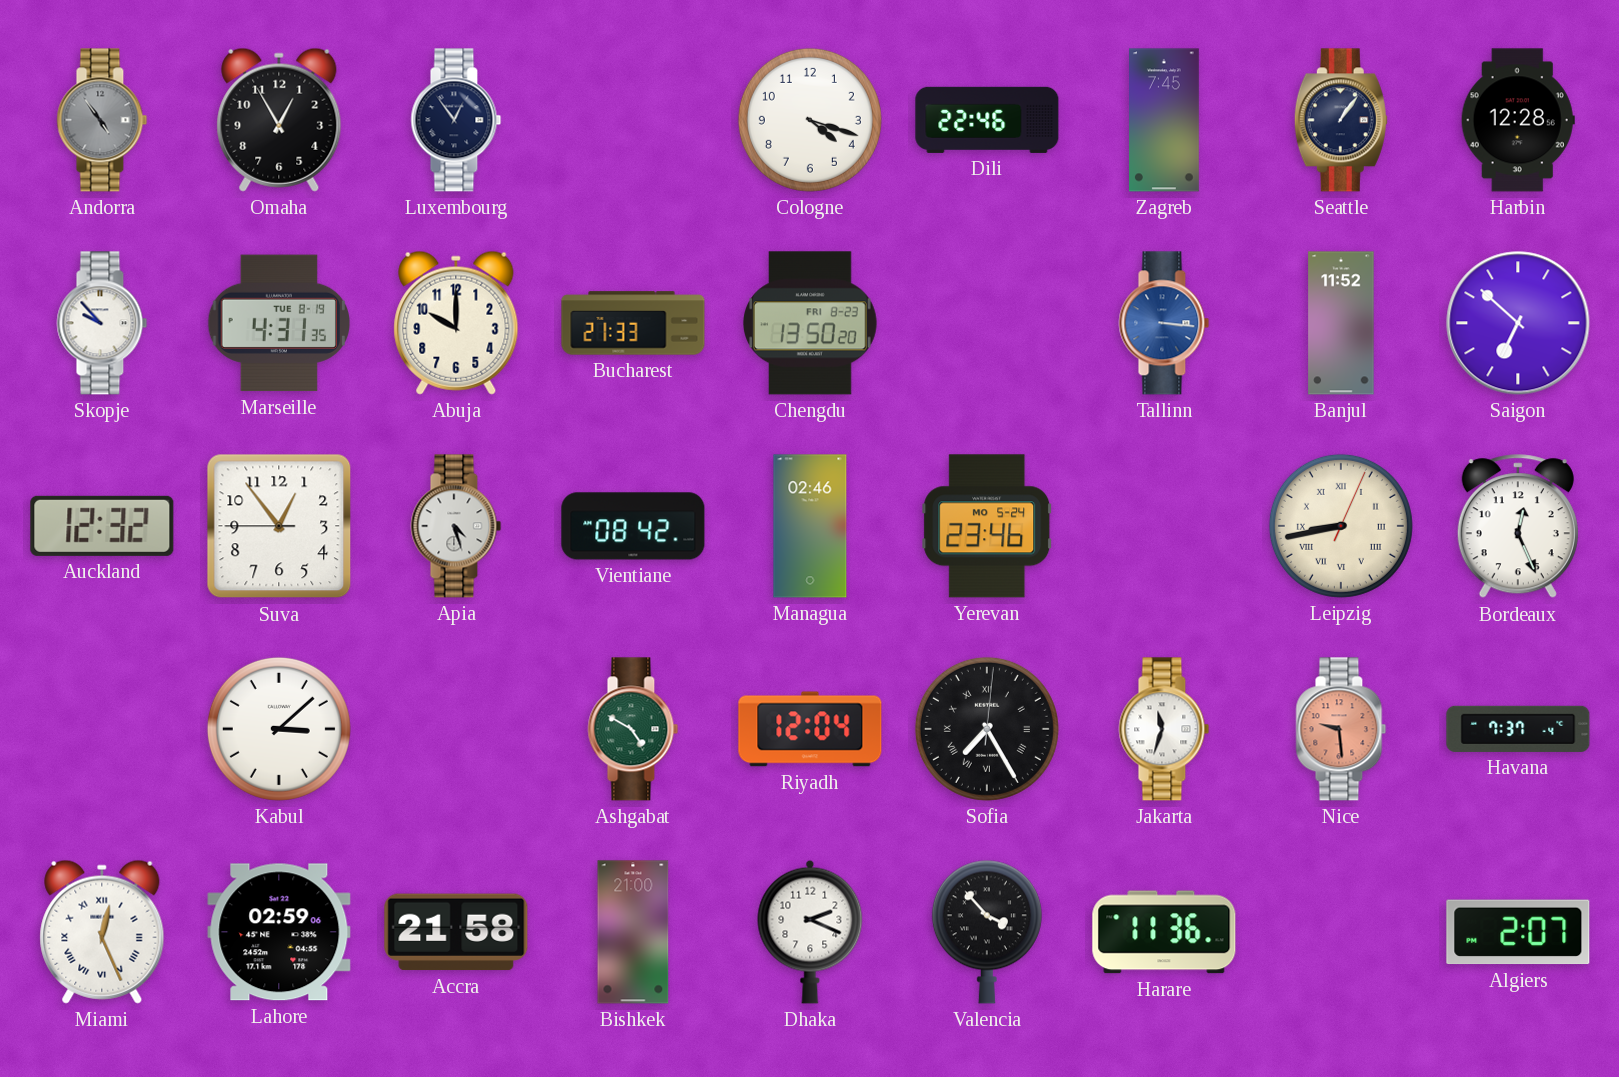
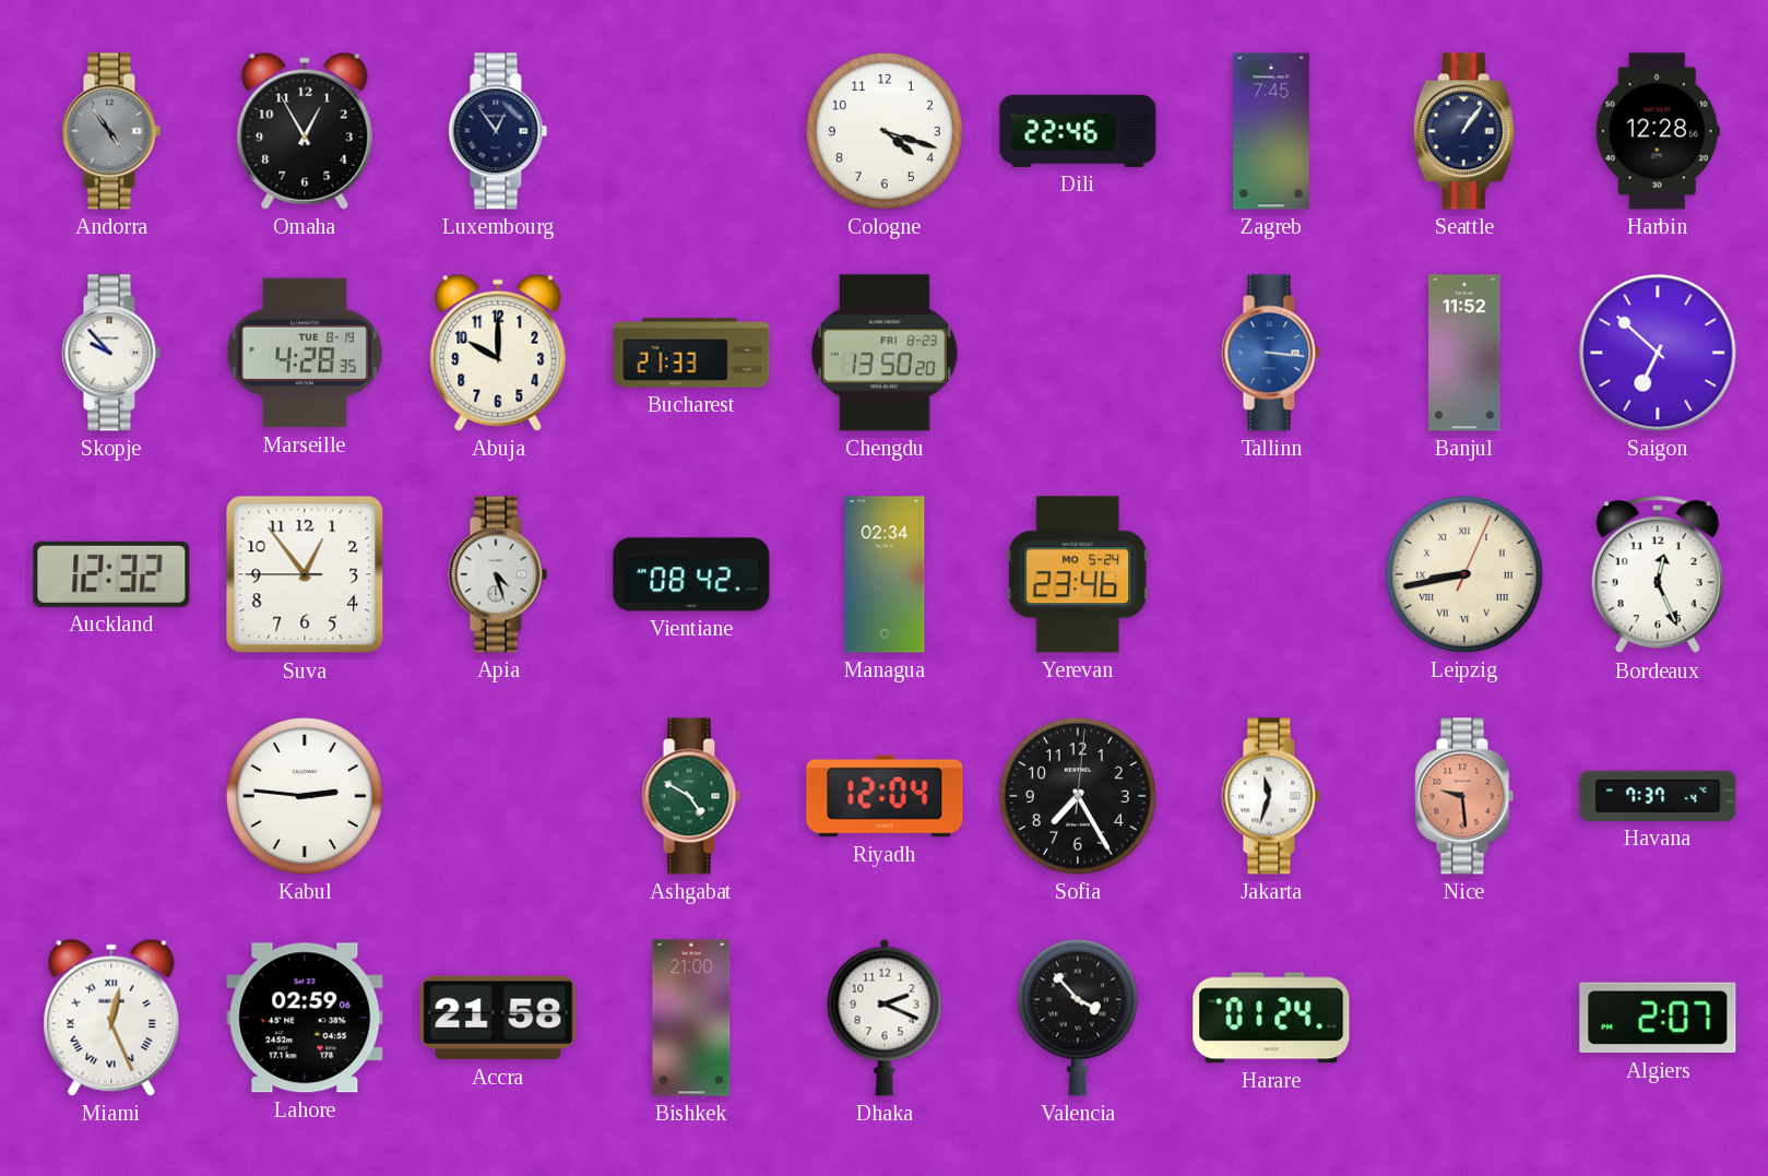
Marseille: 4:31 -> 4:28
Managua: 02:46 -> 02:34
Kabul: 3:08 -> 2:46
Sofia numerals: Roman -> Arabic
Harare: 11:36 -> 01:24
